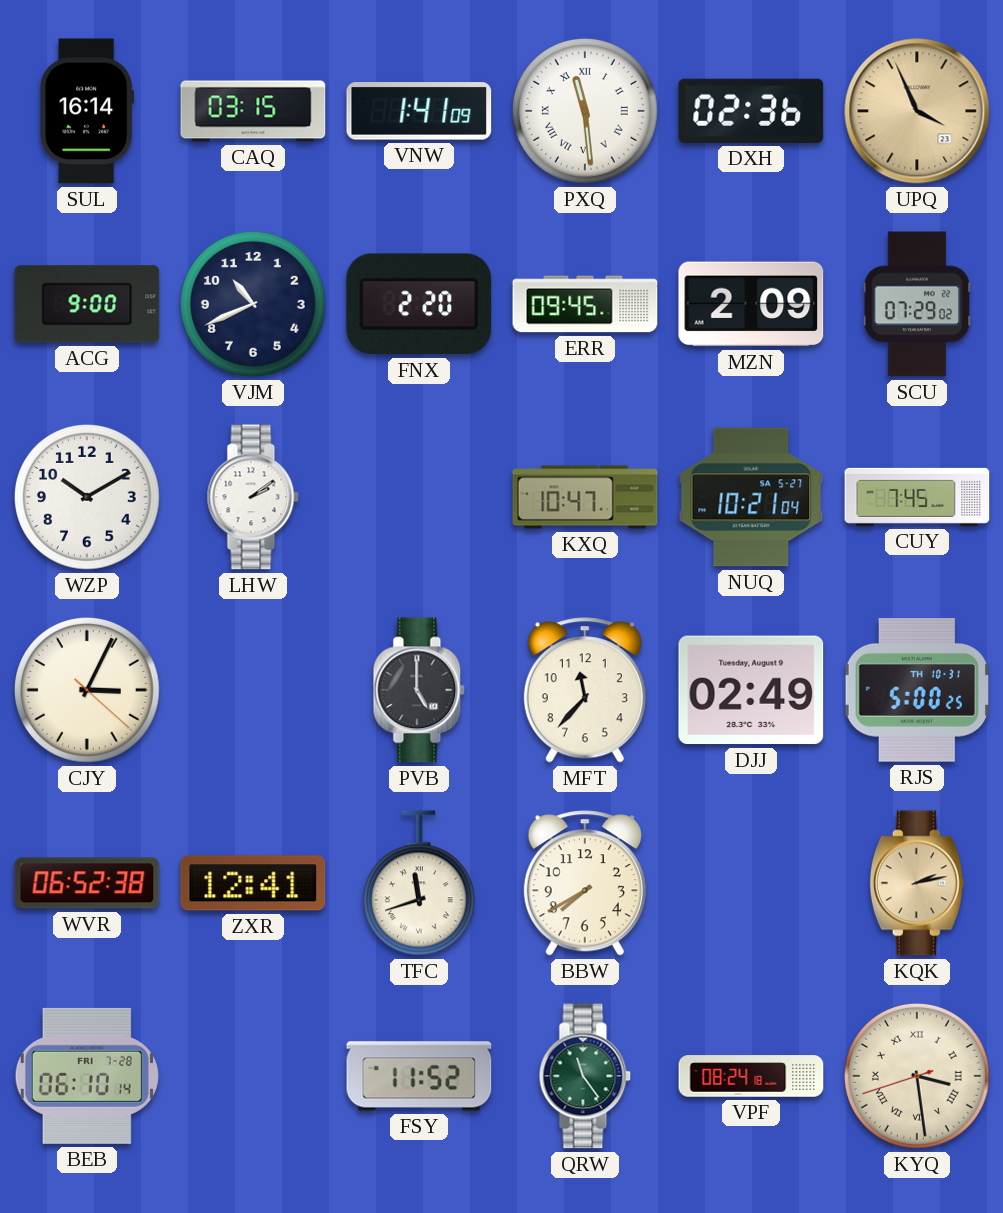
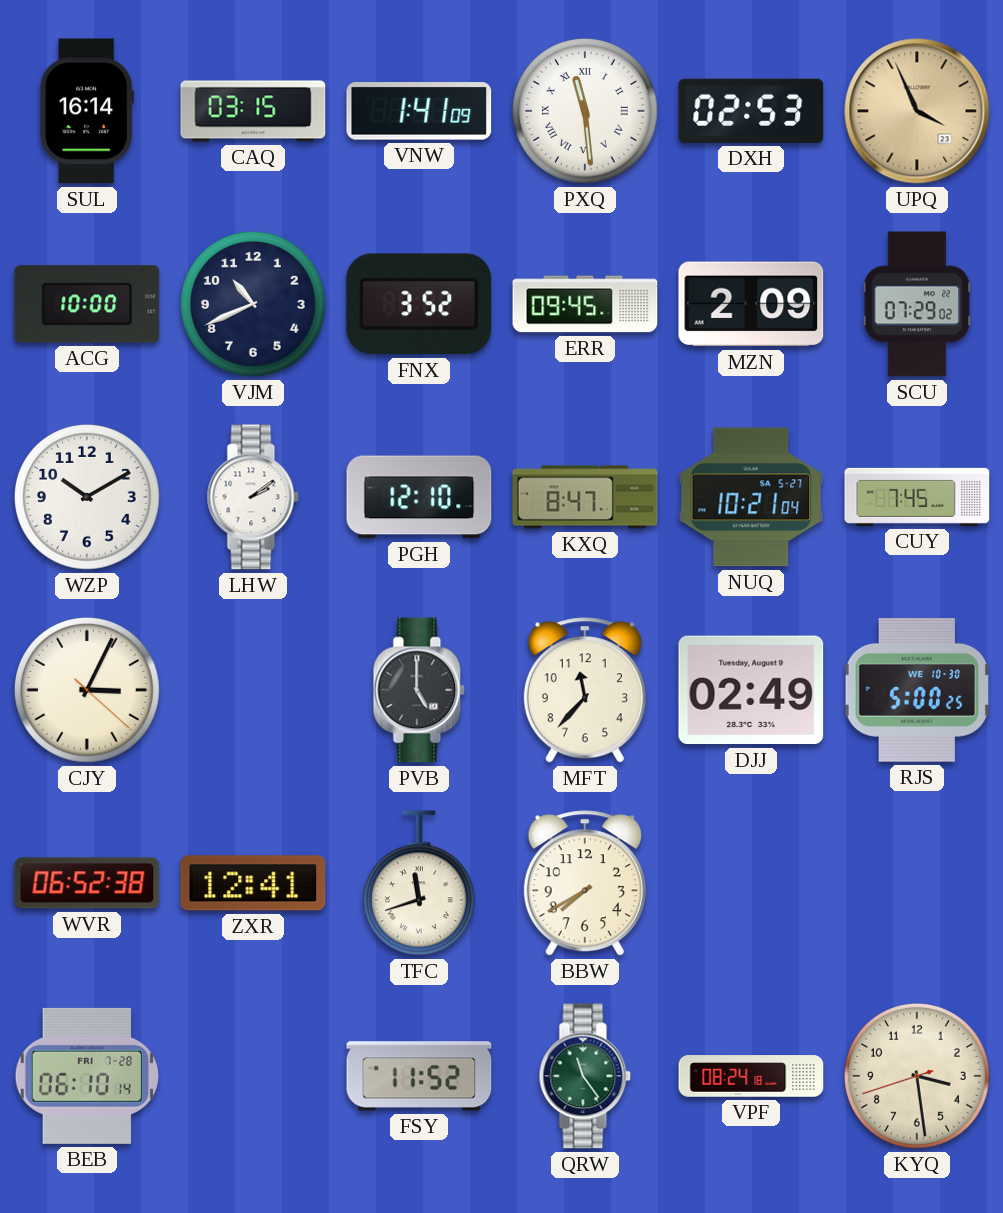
DXH: 02:36 -> 02:53
ACG: 9:00 -> 10:00
FNX: 2:20 -> 3:52
PGH: none -> 12:10
KXQ: 10:47 -> 8:47
RJS date: TH 10-31 -> WE 10-30
KQK: 2:13 -> none
KYQ numerals: Roman -> Arabic
